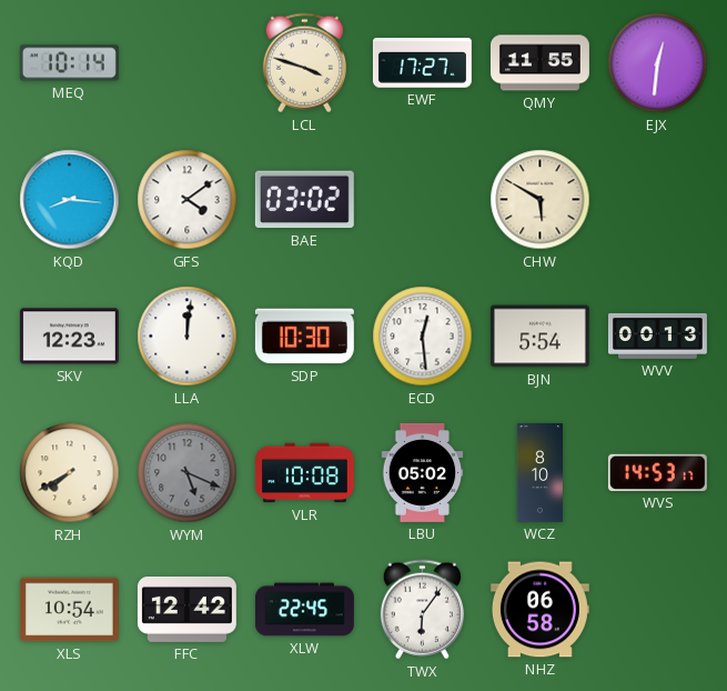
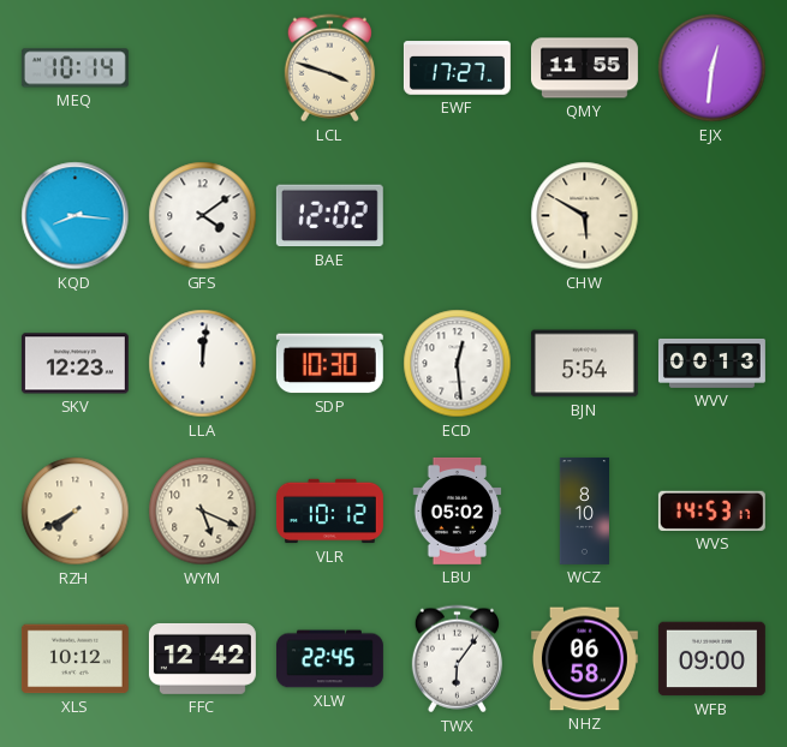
BAE: 03:02 -> 12:02
WYM dial: grey -> cream
VLR: 10:08 -> 10:12
XLS: 10:54 -> 10:12
WFB: none -> 09:00
